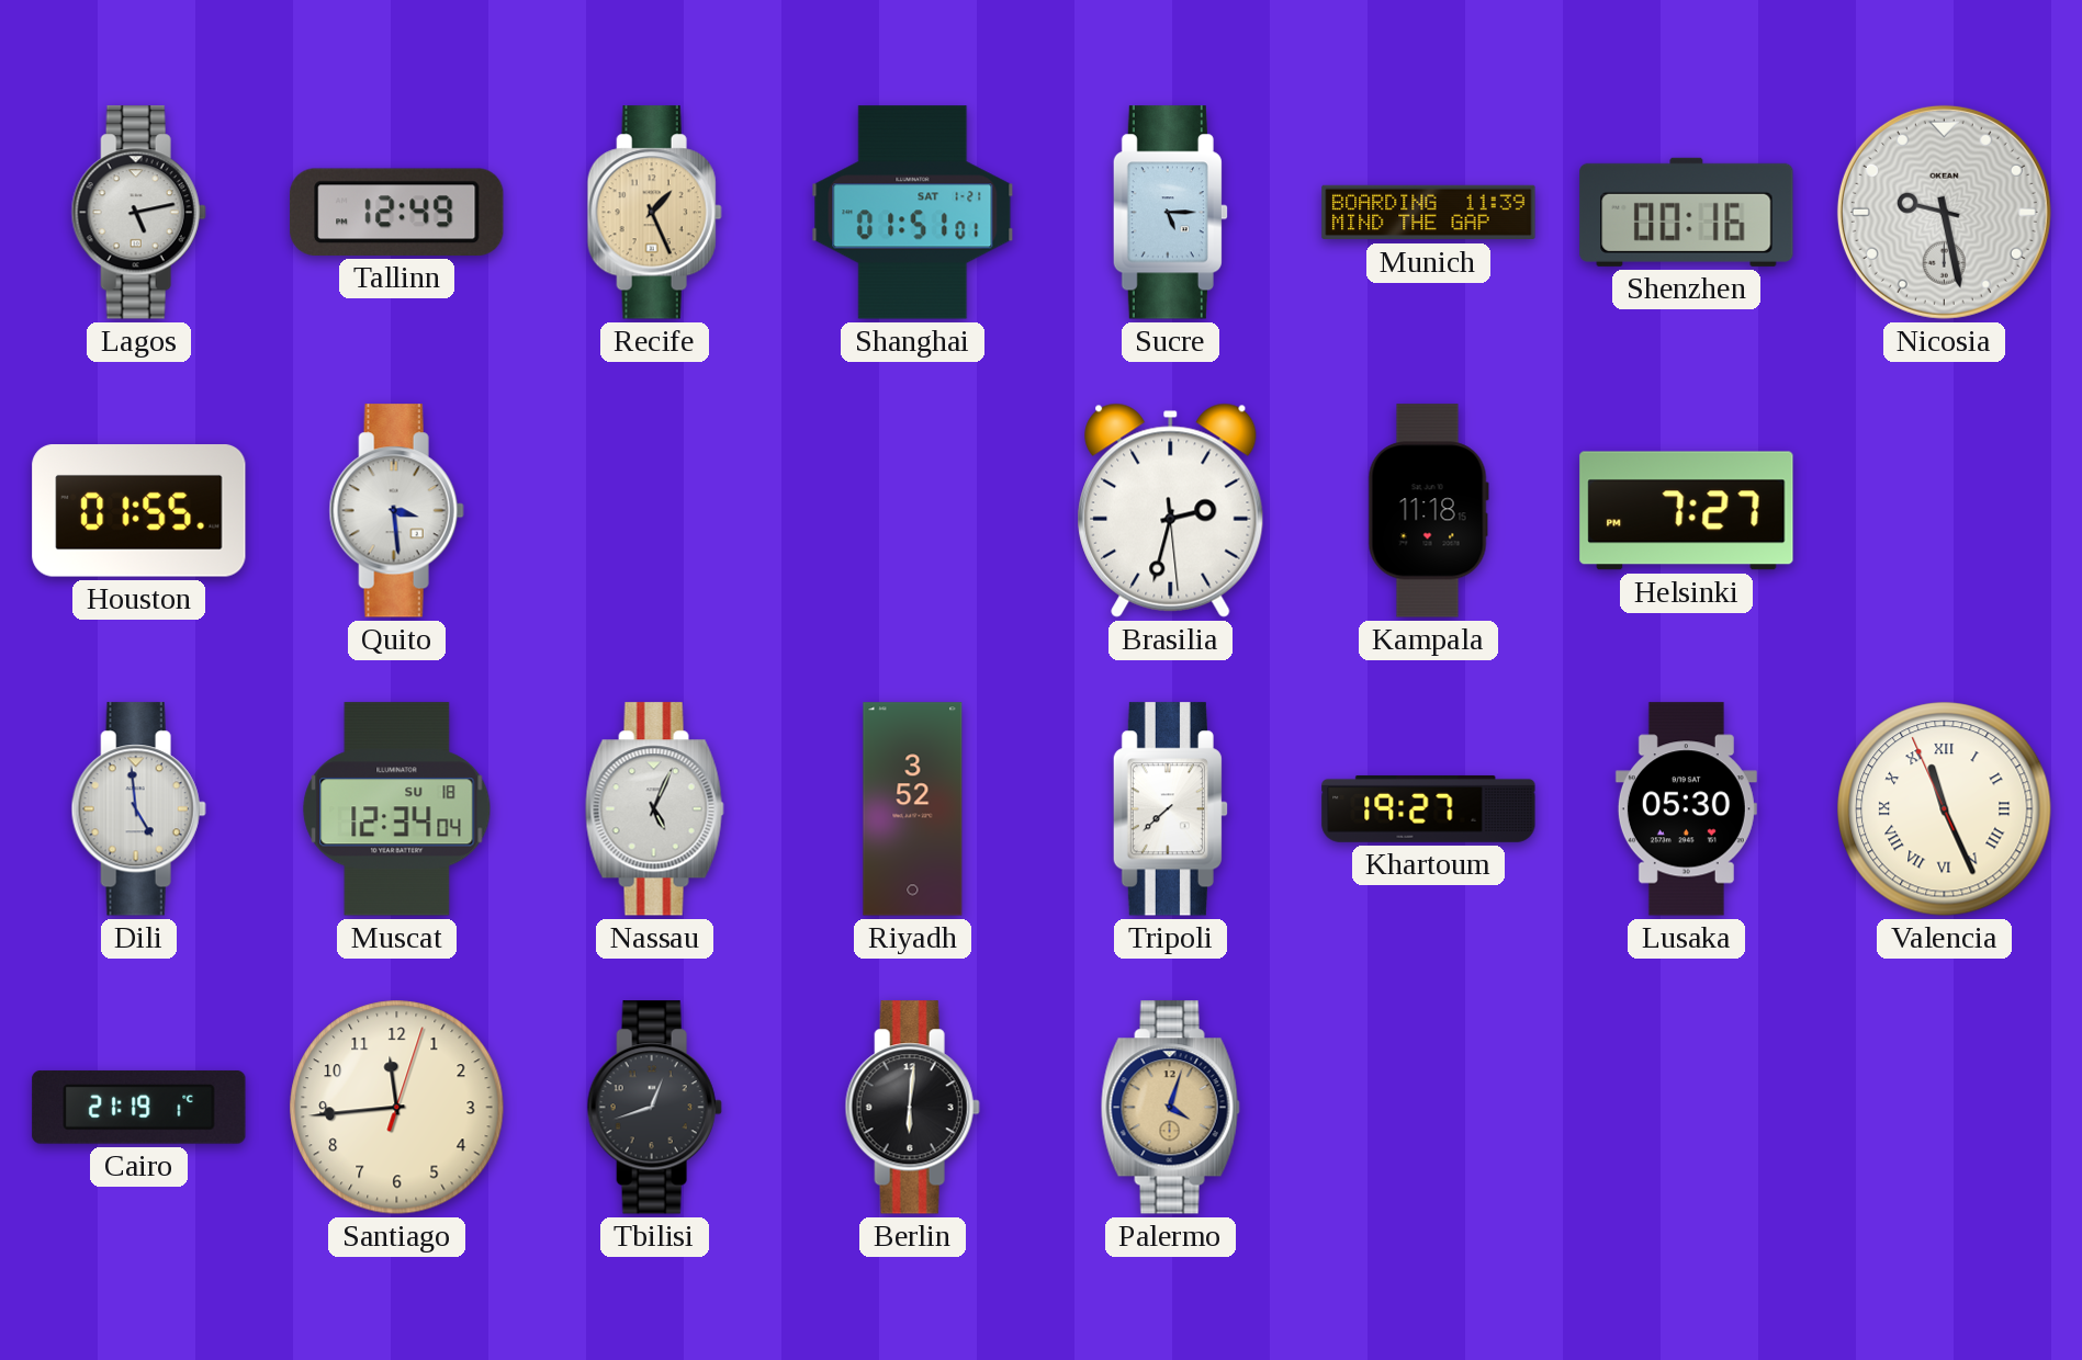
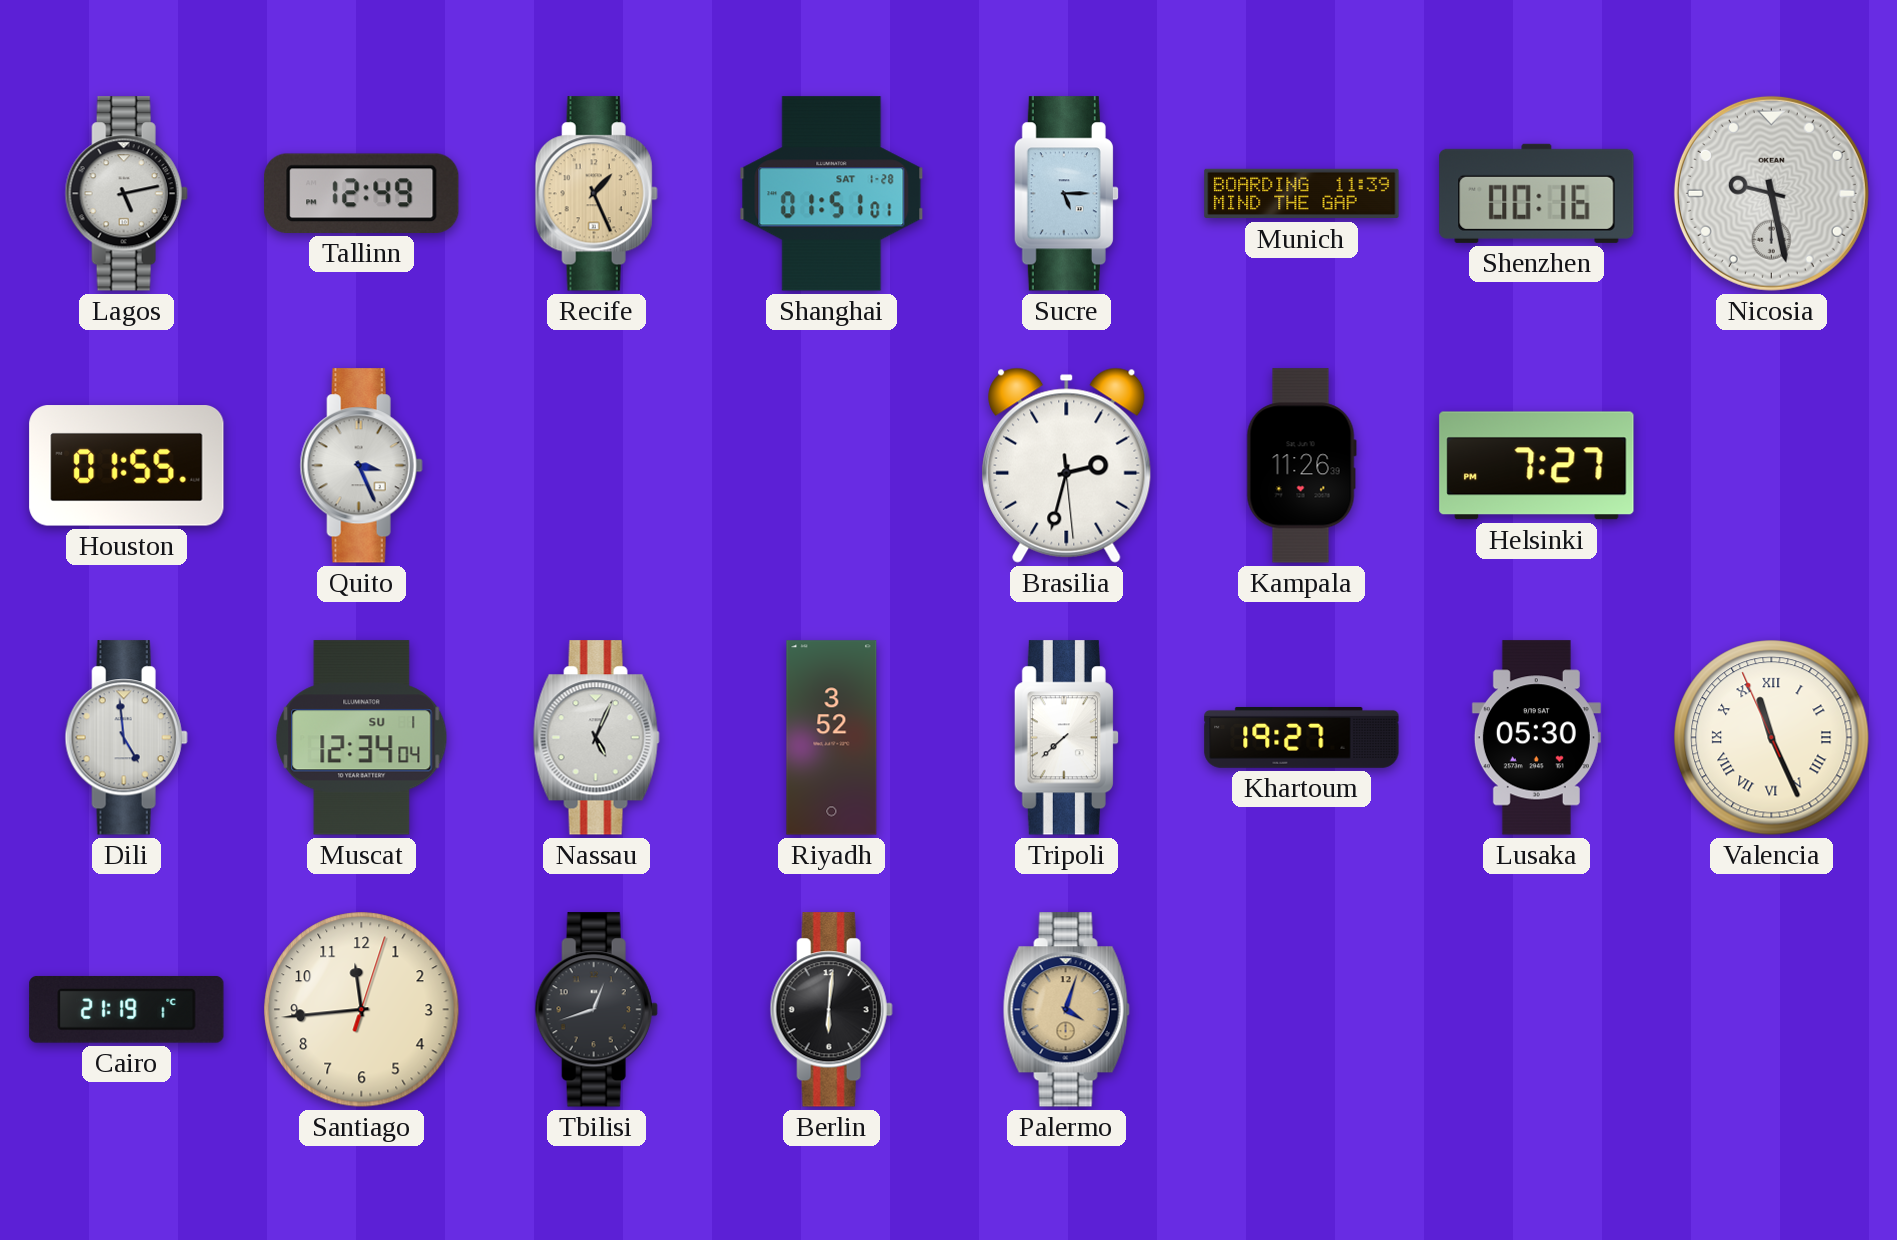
Shanghai date: SAT 1-21 -> SAT 1-28
Quito: 3:29 -> 3:26
Kampala: 11:18 -> 11:26
Muscat date: SU 18 -> SU 1
